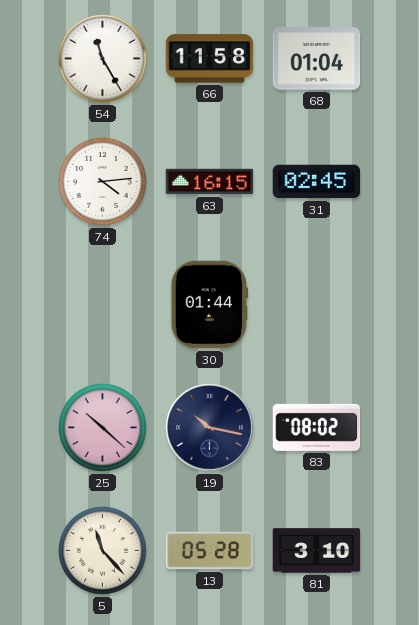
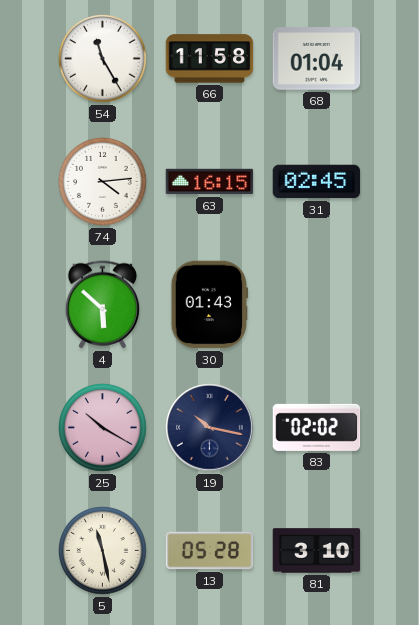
4: none -> 5:52
30: 01:44 -> 01:43
25: 10:22 -> 10:20
83: 08:02 -> 02:02
5: 11:23 -> 11:28
